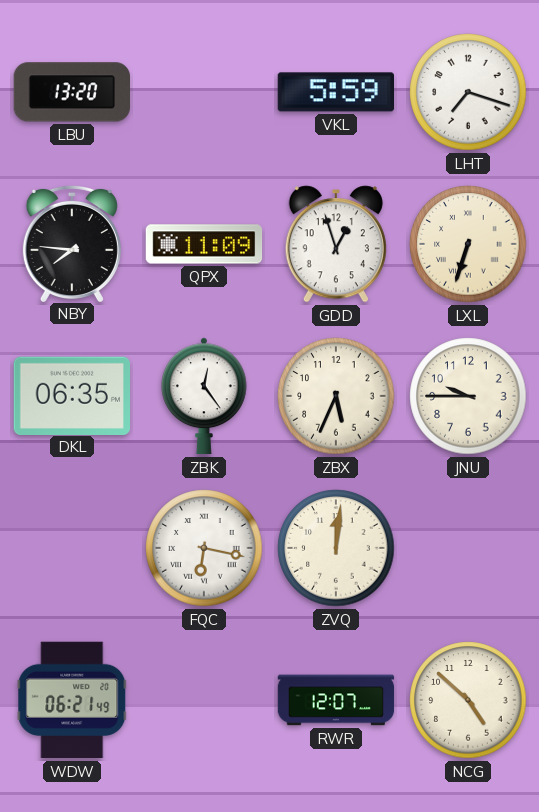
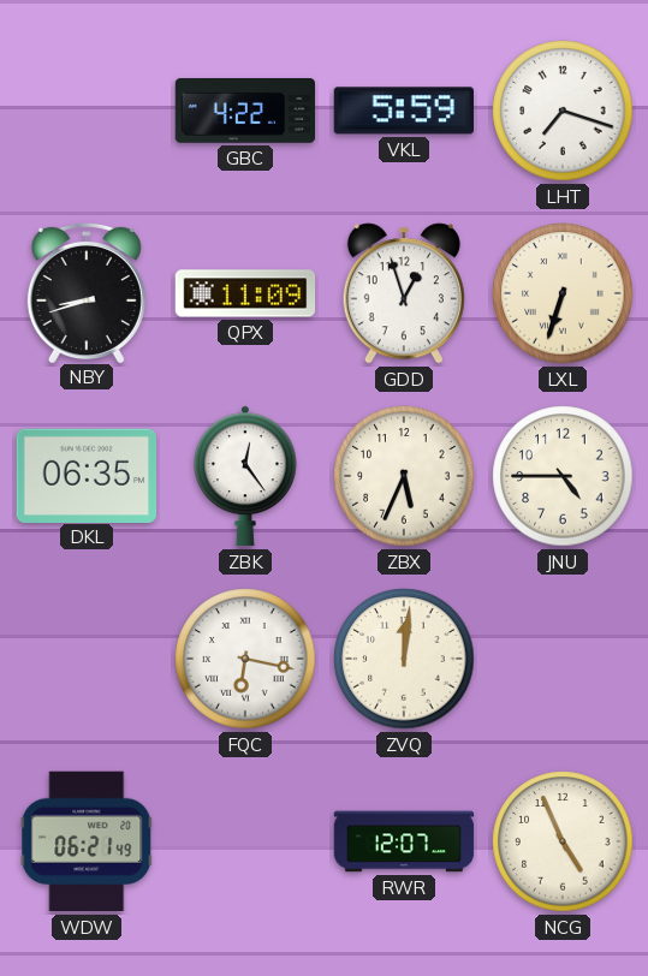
LBU: 13:20 -> none
GBC: none -> 4:22
NBY: 7:46 -> 8:42
JNU: 9:45 -> 4:45
NCG: 4:52 -> 4:56
